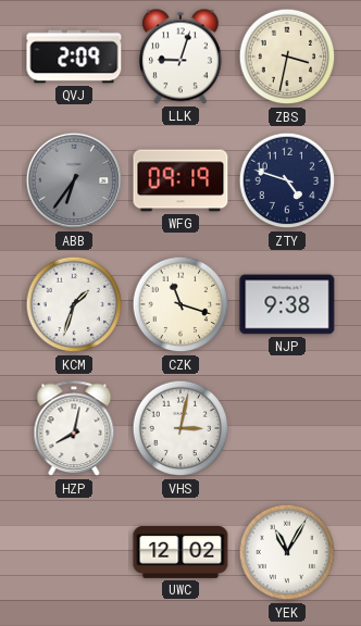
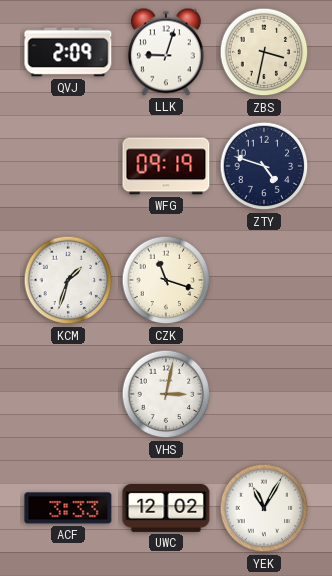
ABB: 6:36 -> none
NJP: 9:38 -> none
HZP: 8:02 -> none
ACF: none -> 3:33
